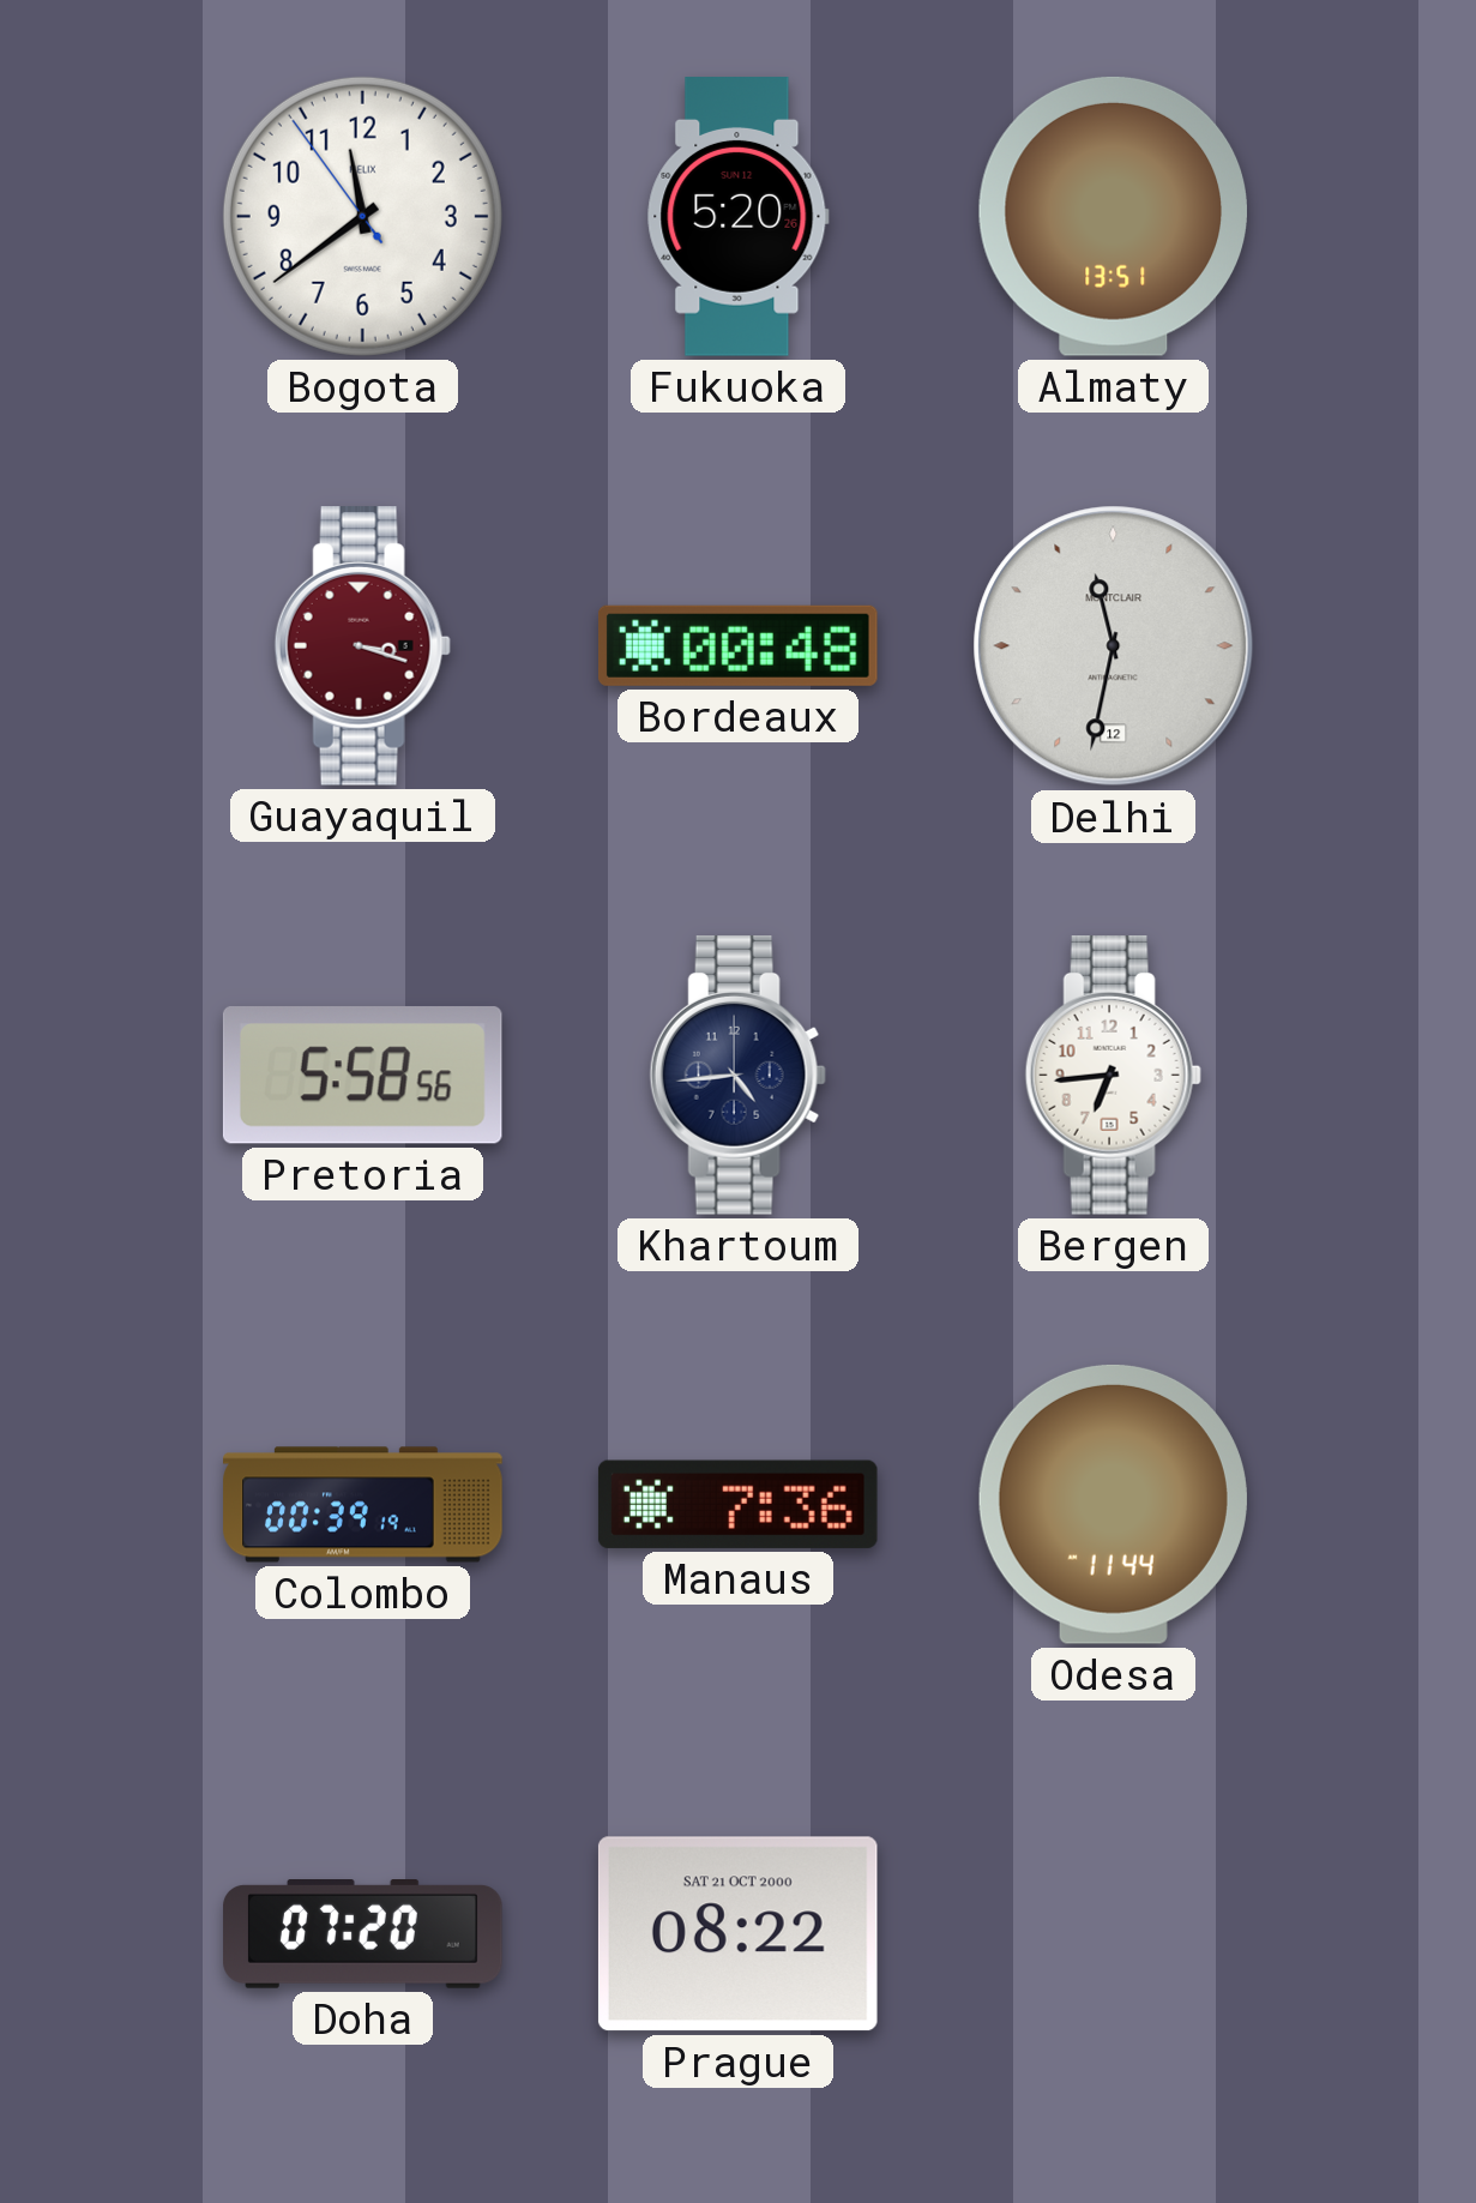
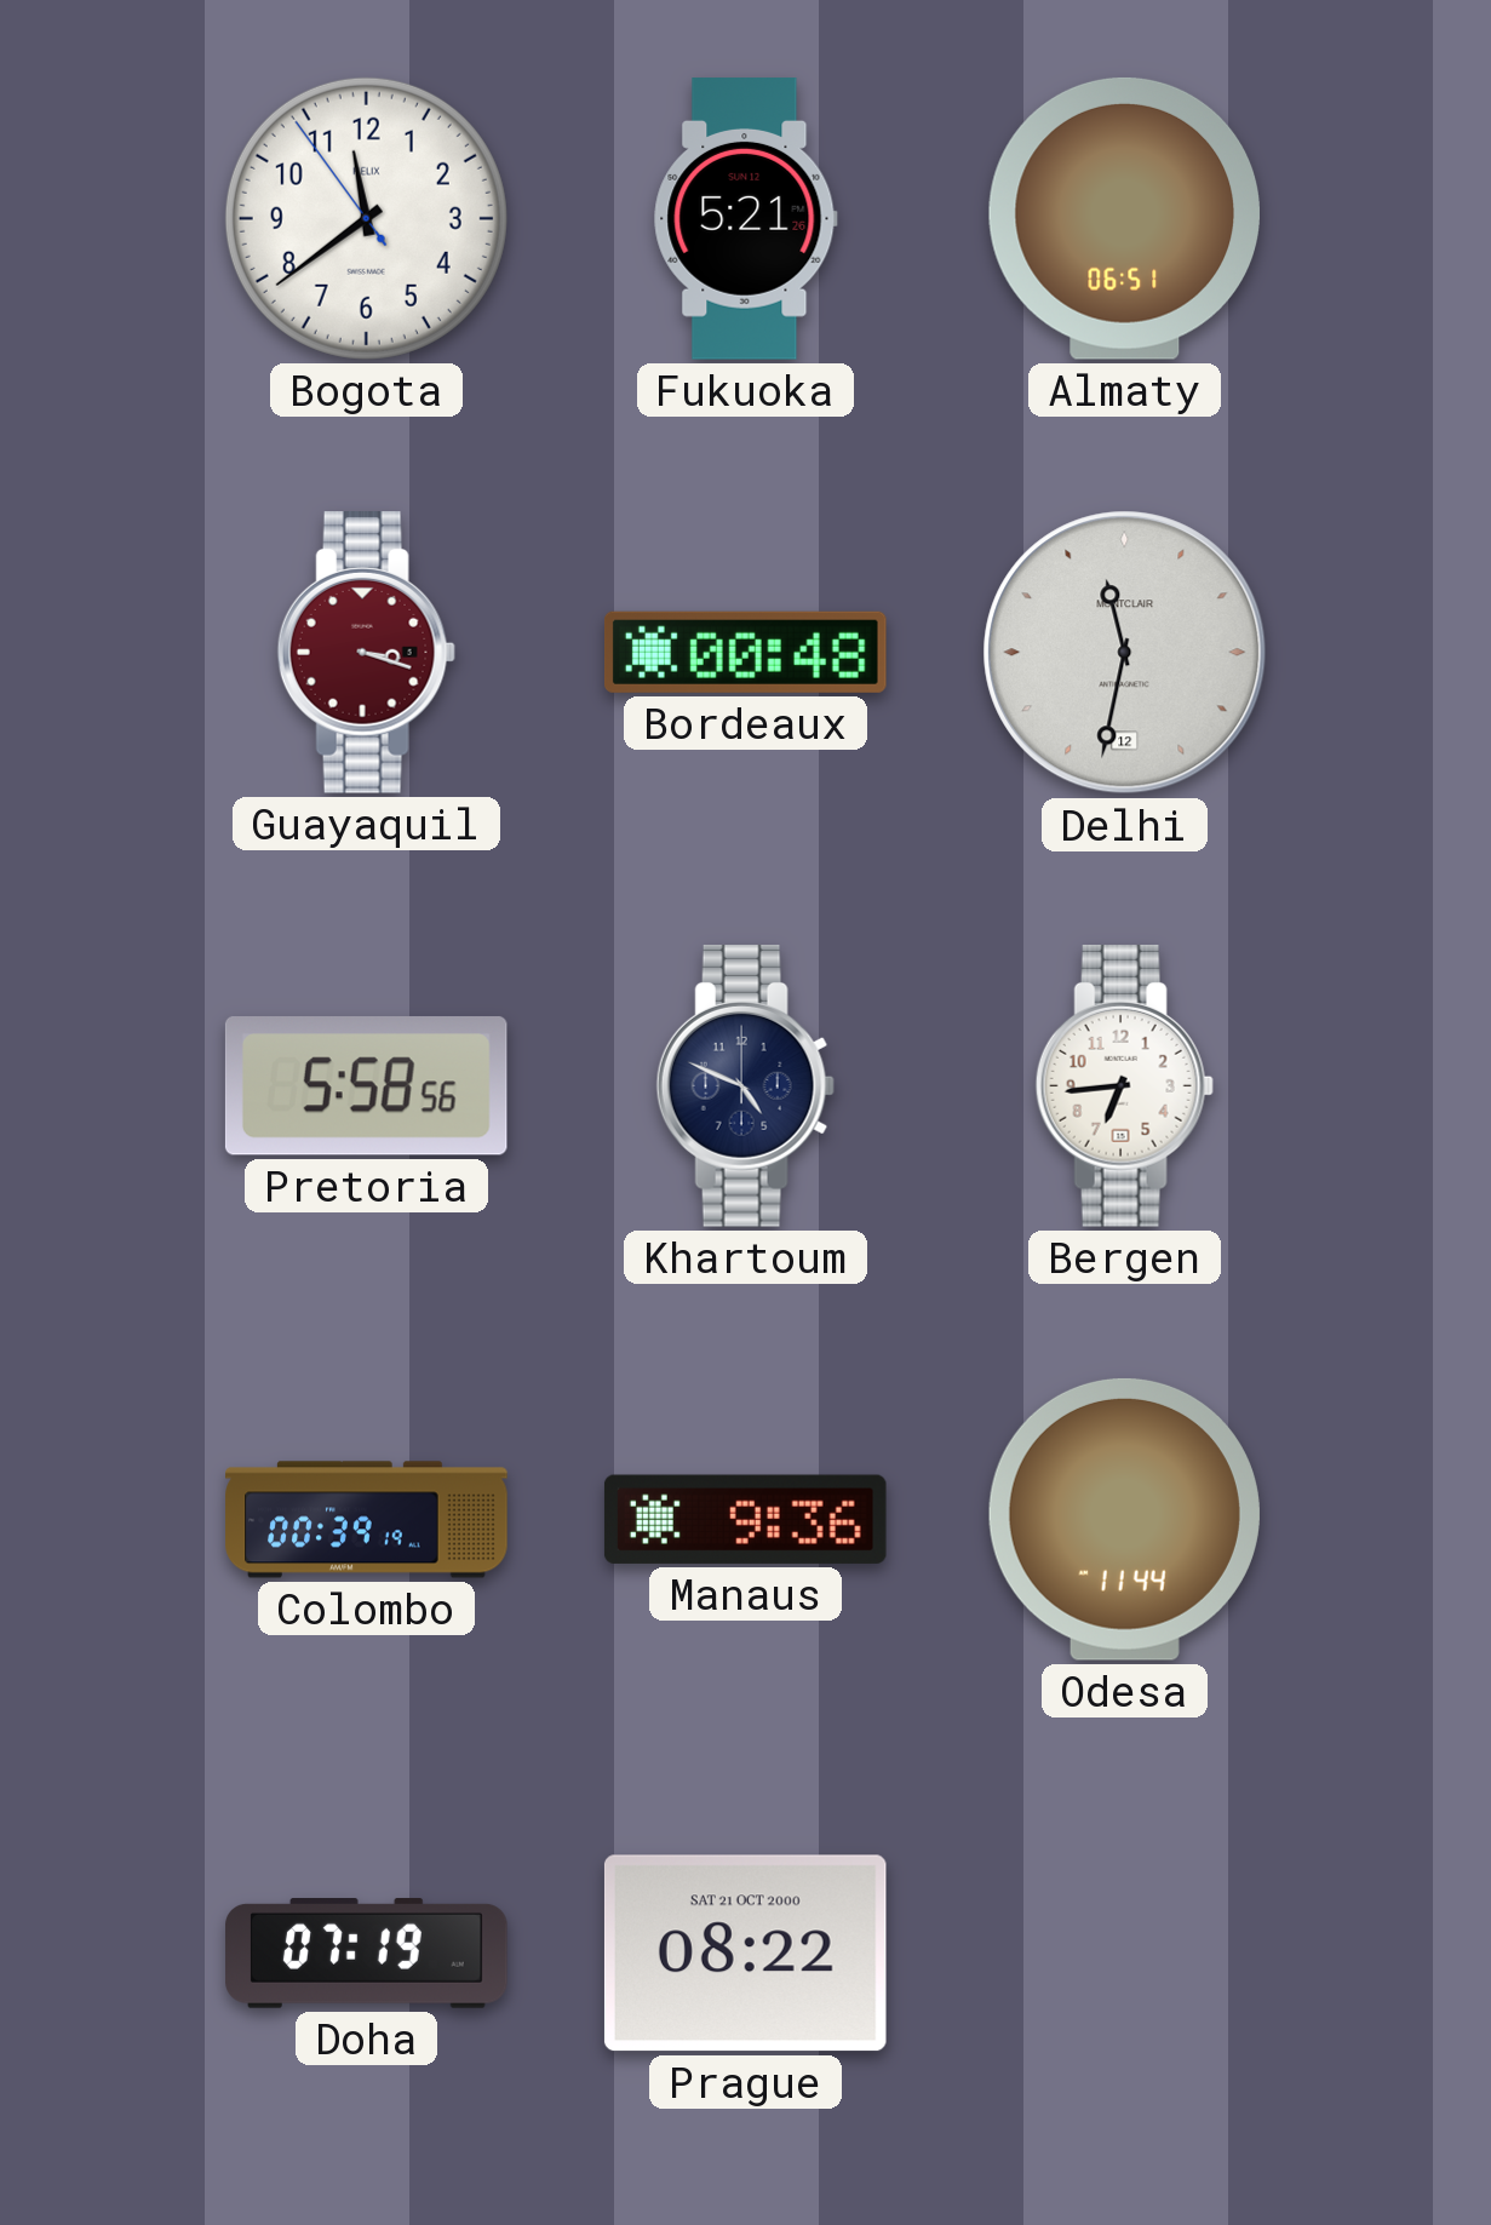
Fukuoka: 5:20 -> 5:21
Almaty: 13:51 -> 06:51
Khartoum: 4:44 -> 4:49
Manaus: 7:36 -> 9:36
Doha: 07:20 -> 07:19
